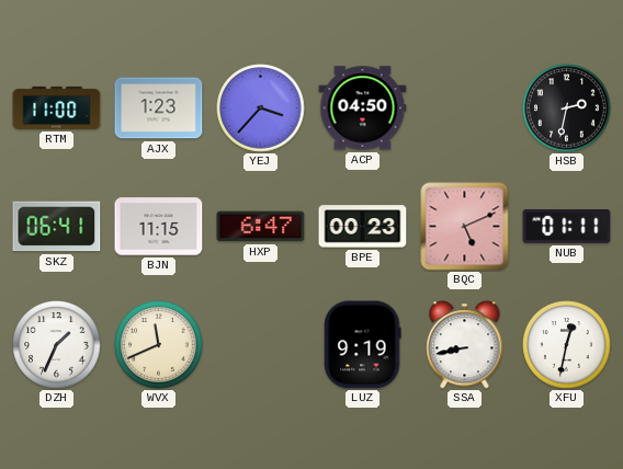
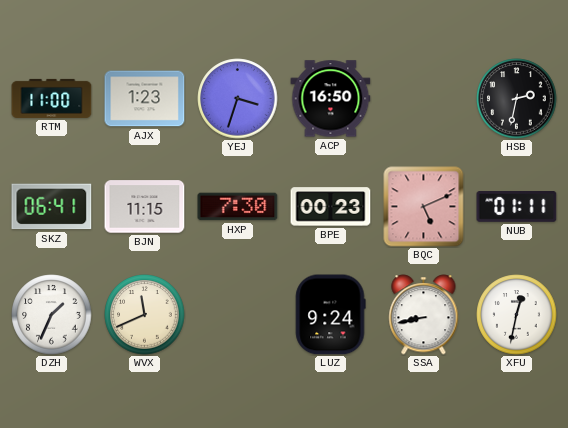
YEJ: 3:37 -> 3:33
ACP: 04:50 -> 16:50
HXP: 6:47 -> 7:30
LUZ: 9:19 -> 9:24
